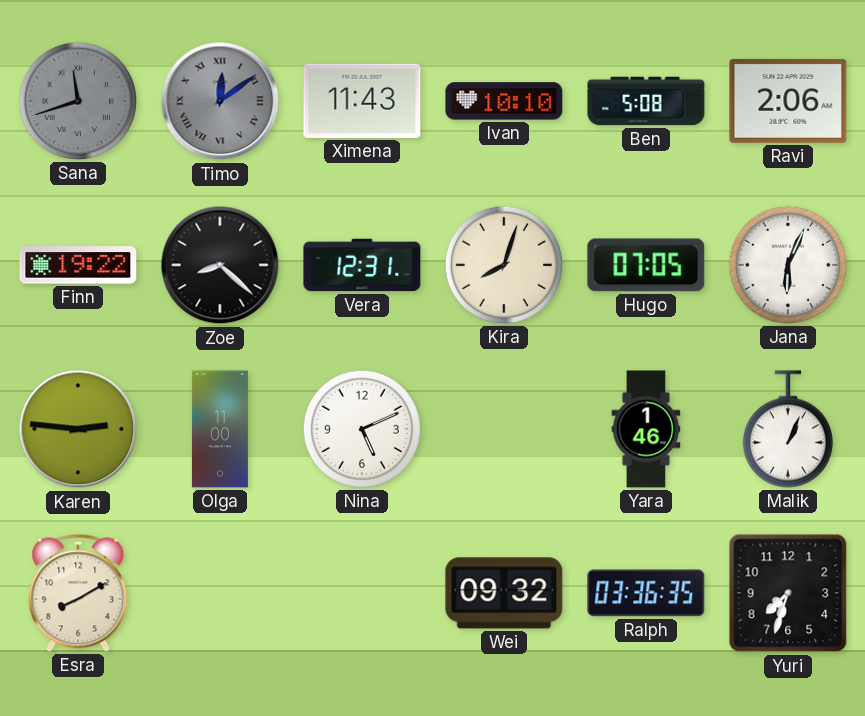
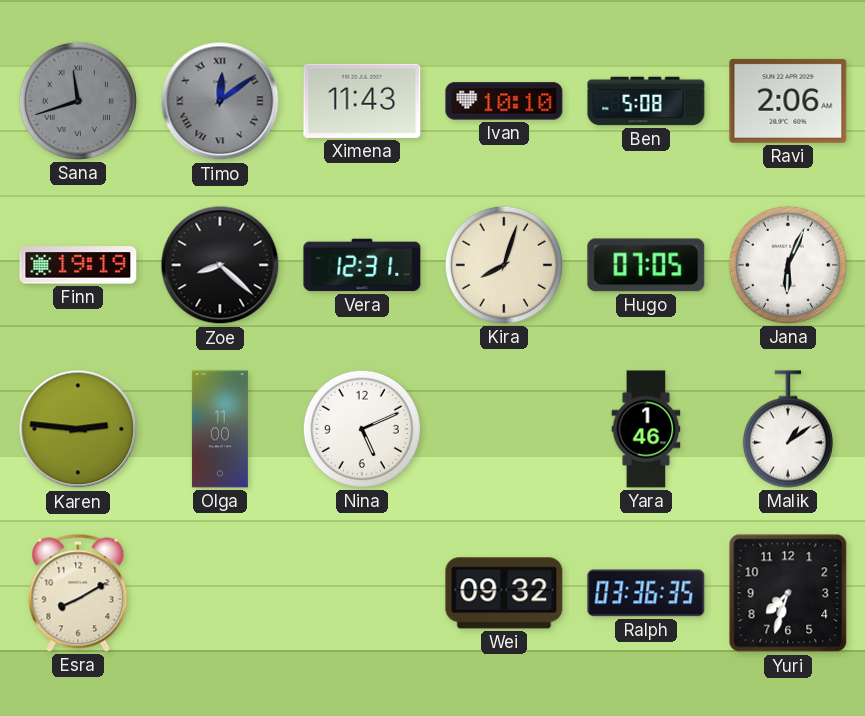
Finn: 19:22 -> 19:19
Malik: 1:04 -> 1:09
